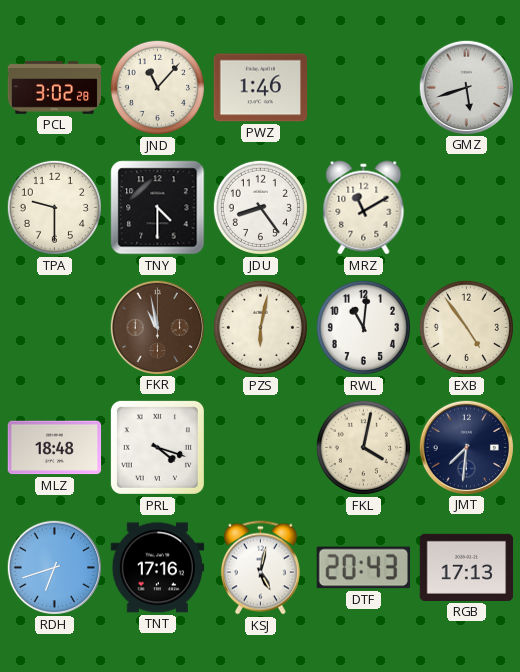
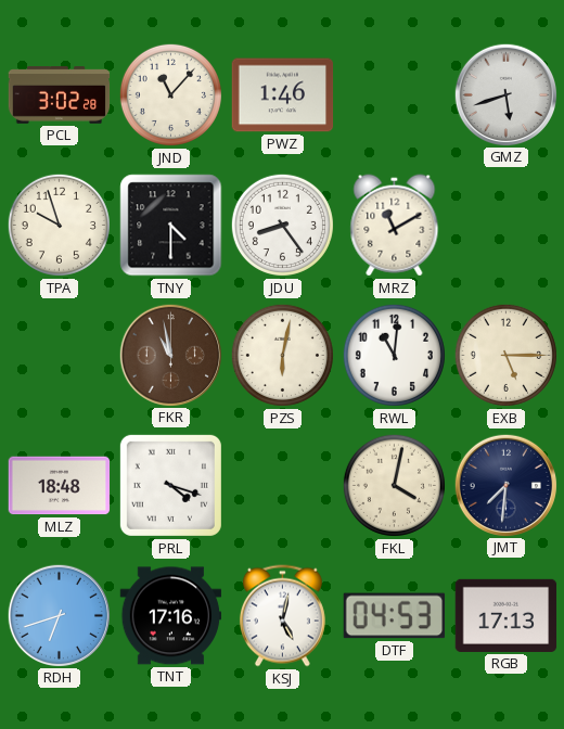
TPA: 9:30 -> 9:57
EXB: 4:54 -> 5:15
DTF: 20:43 -> 04:53
